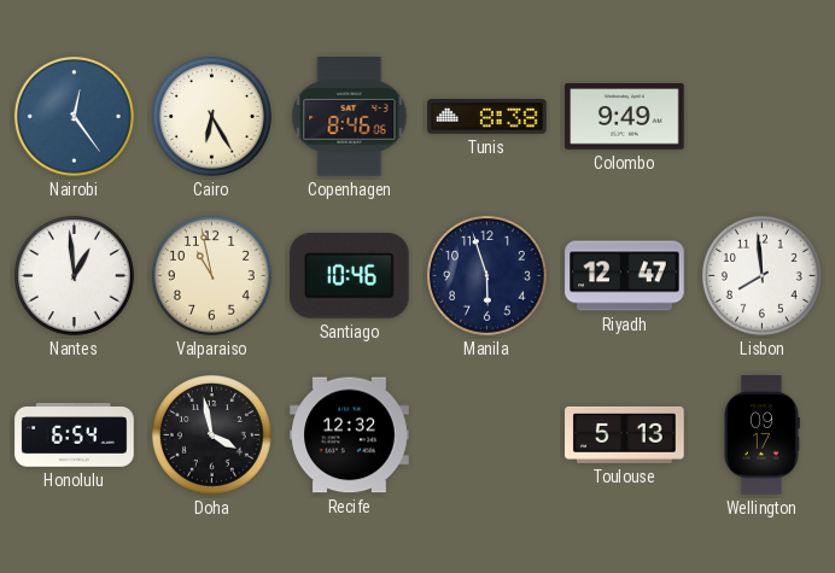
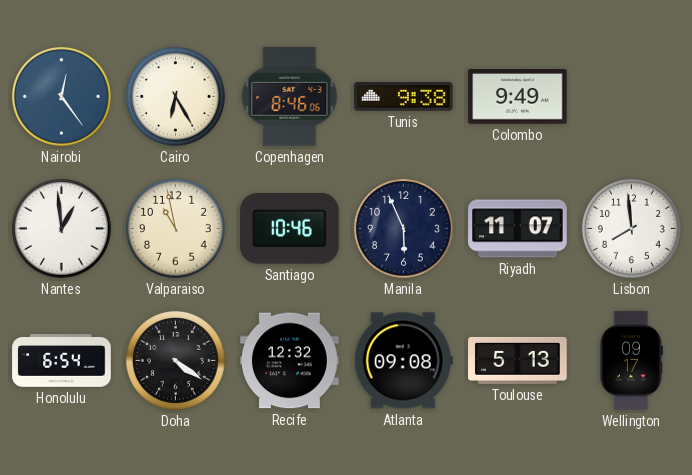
Tunis: 8:38 -> 9:38
Manila: 5:57 -> 5:56
Riyadh: 12:47 -> 11:07
Doha: 3:58 -> 4:21
Atlanta: none -> 09:08
